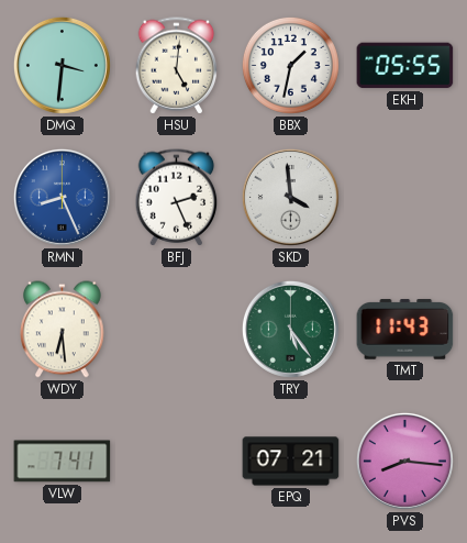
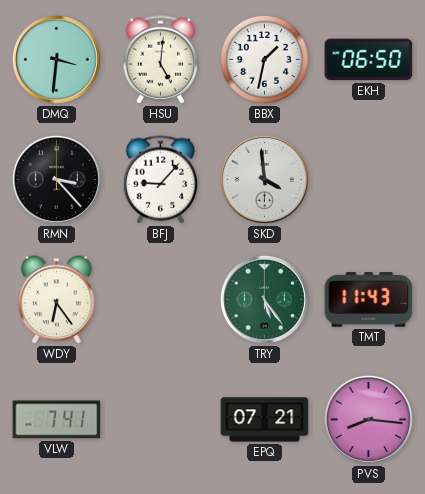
EKH: 05:55 -> 06:50
RMN: 8:26 -> 3:23
RMN dial: blue -> black
BFJ: 2:26 -> 9:07
WDY: 6:29 -> 6:24
